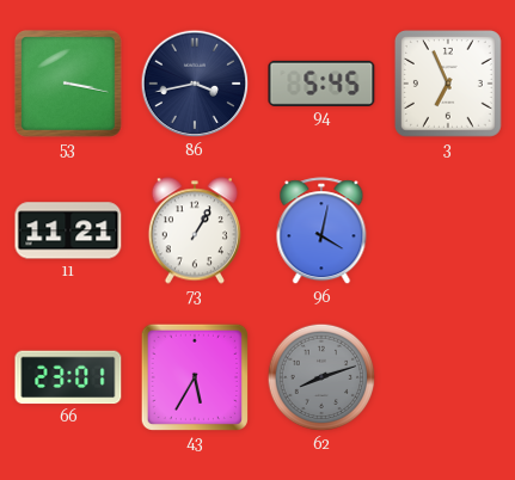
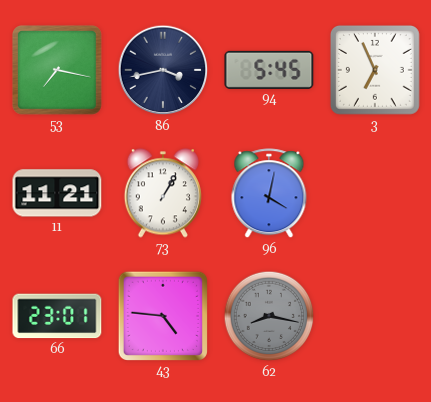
53: 3:17 -> 7:17
43: 5:35 -> 4:46
62: 8:12 -> 8:17
